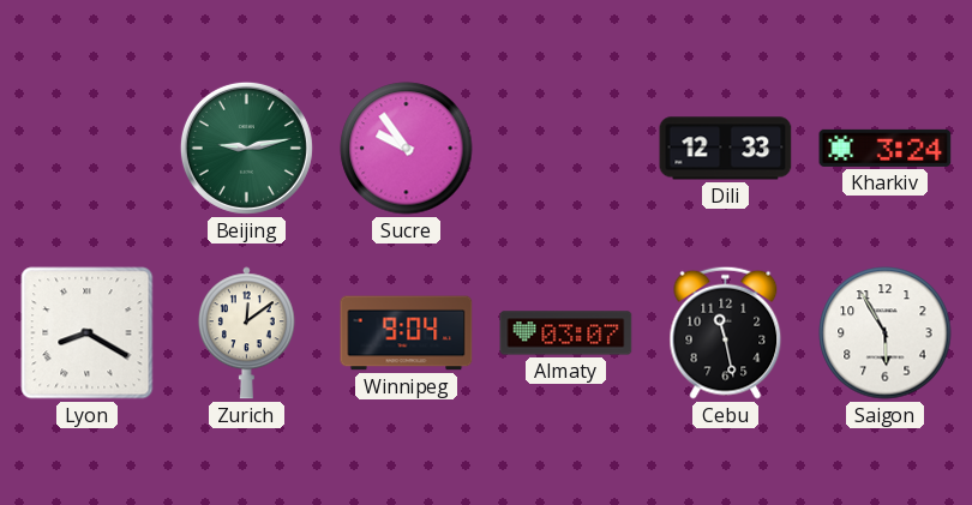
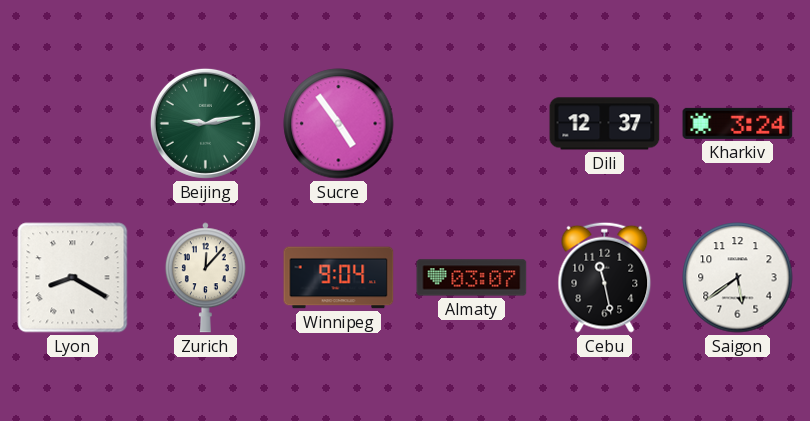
Sucre: 9:54 -> 4:54
Dili: 12:33 -> 12:37
Zurich: 12:09 -> 12:07
Saigon: 5:55 -> 5:39
